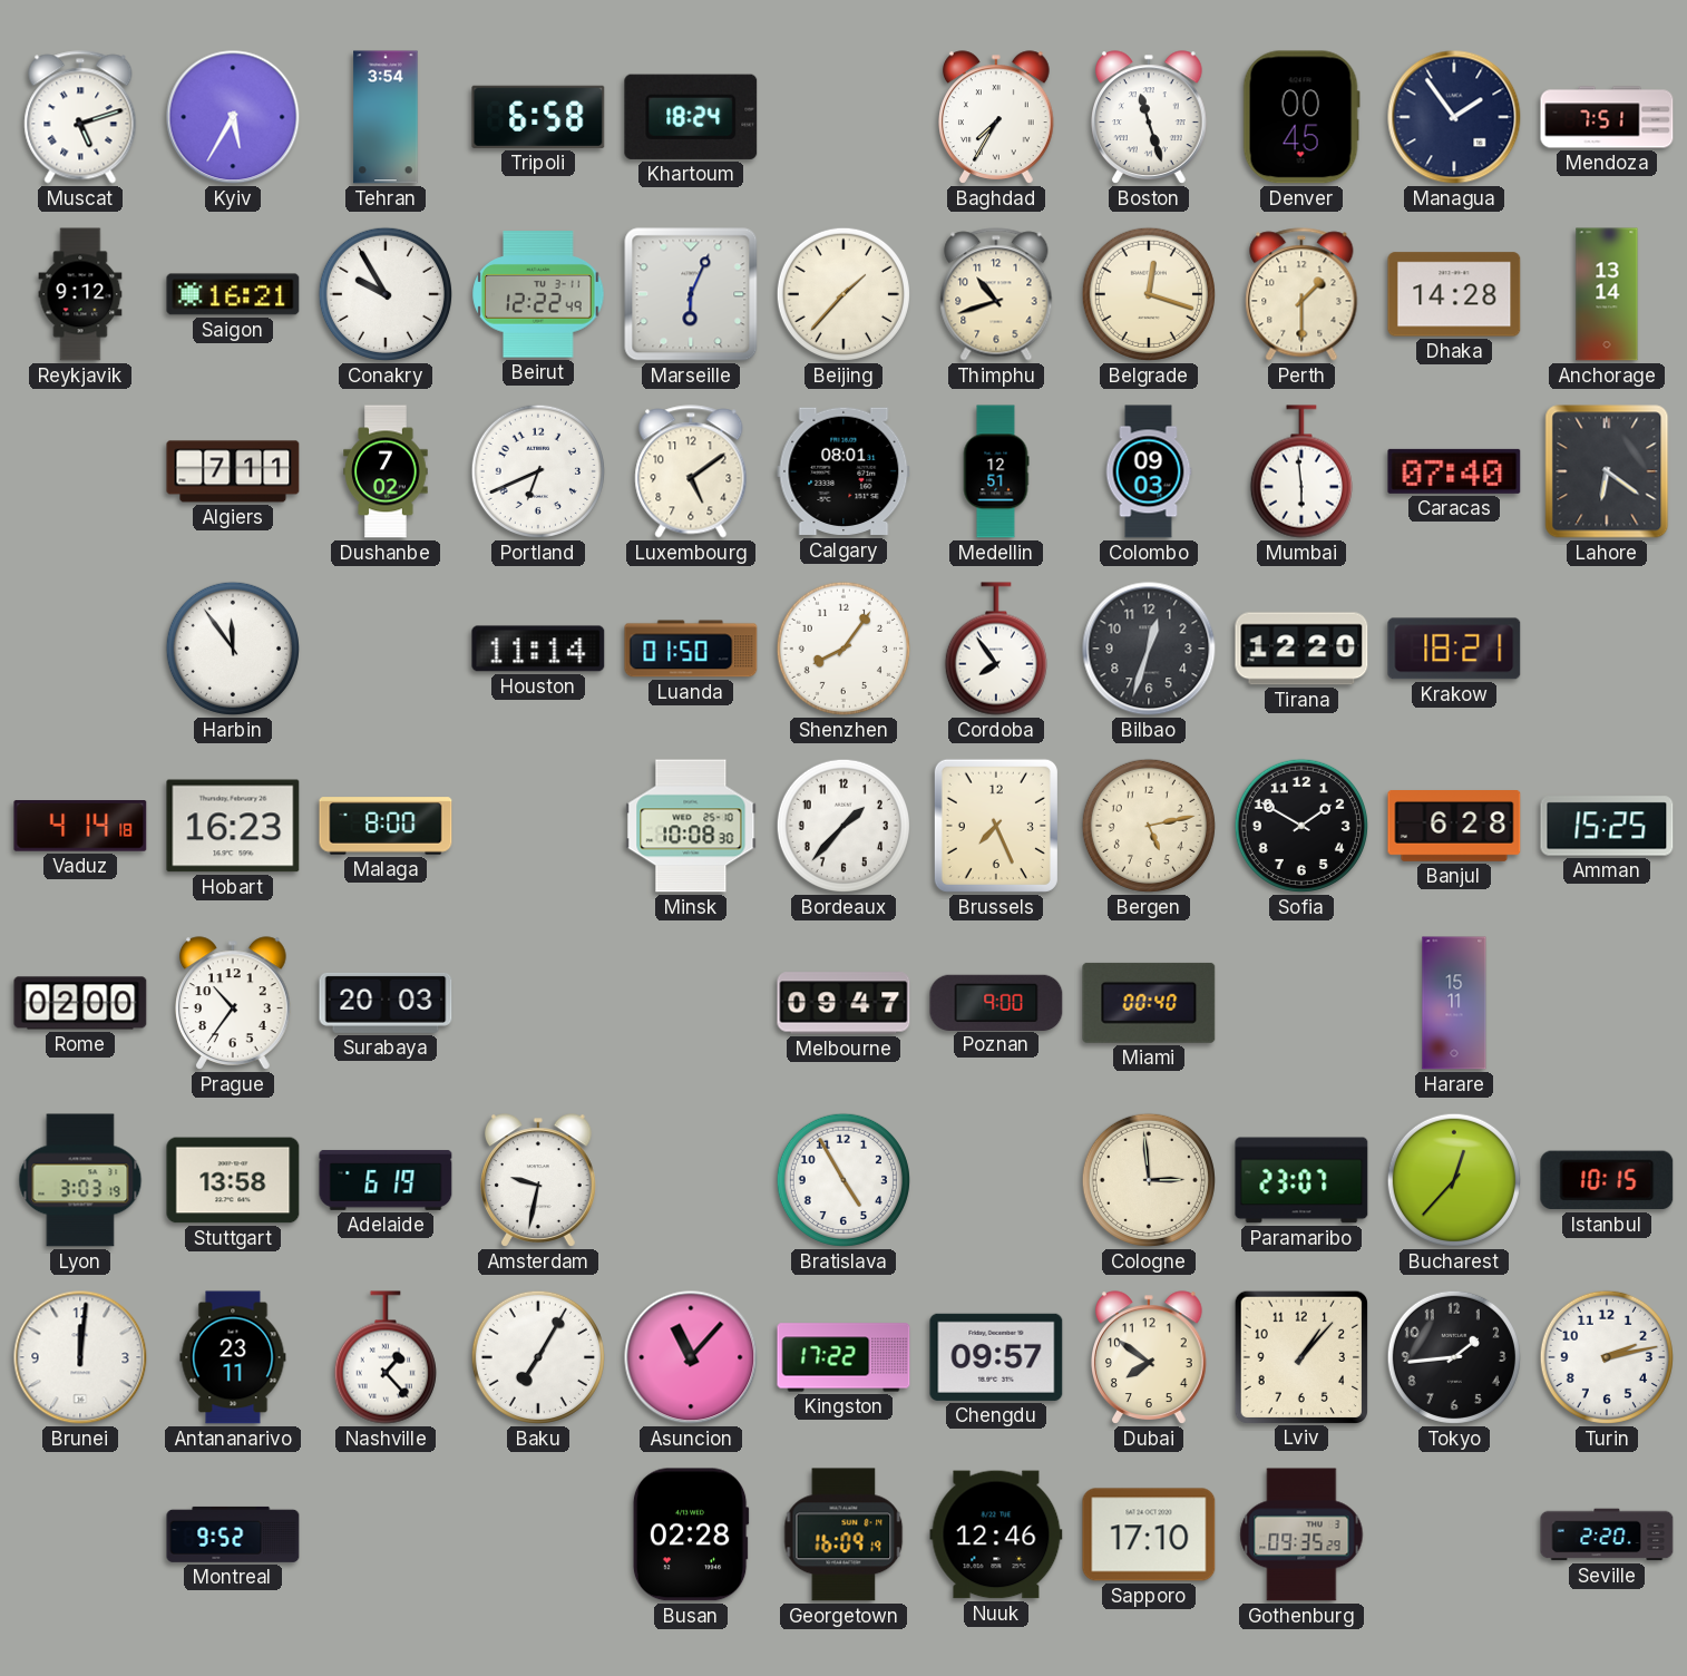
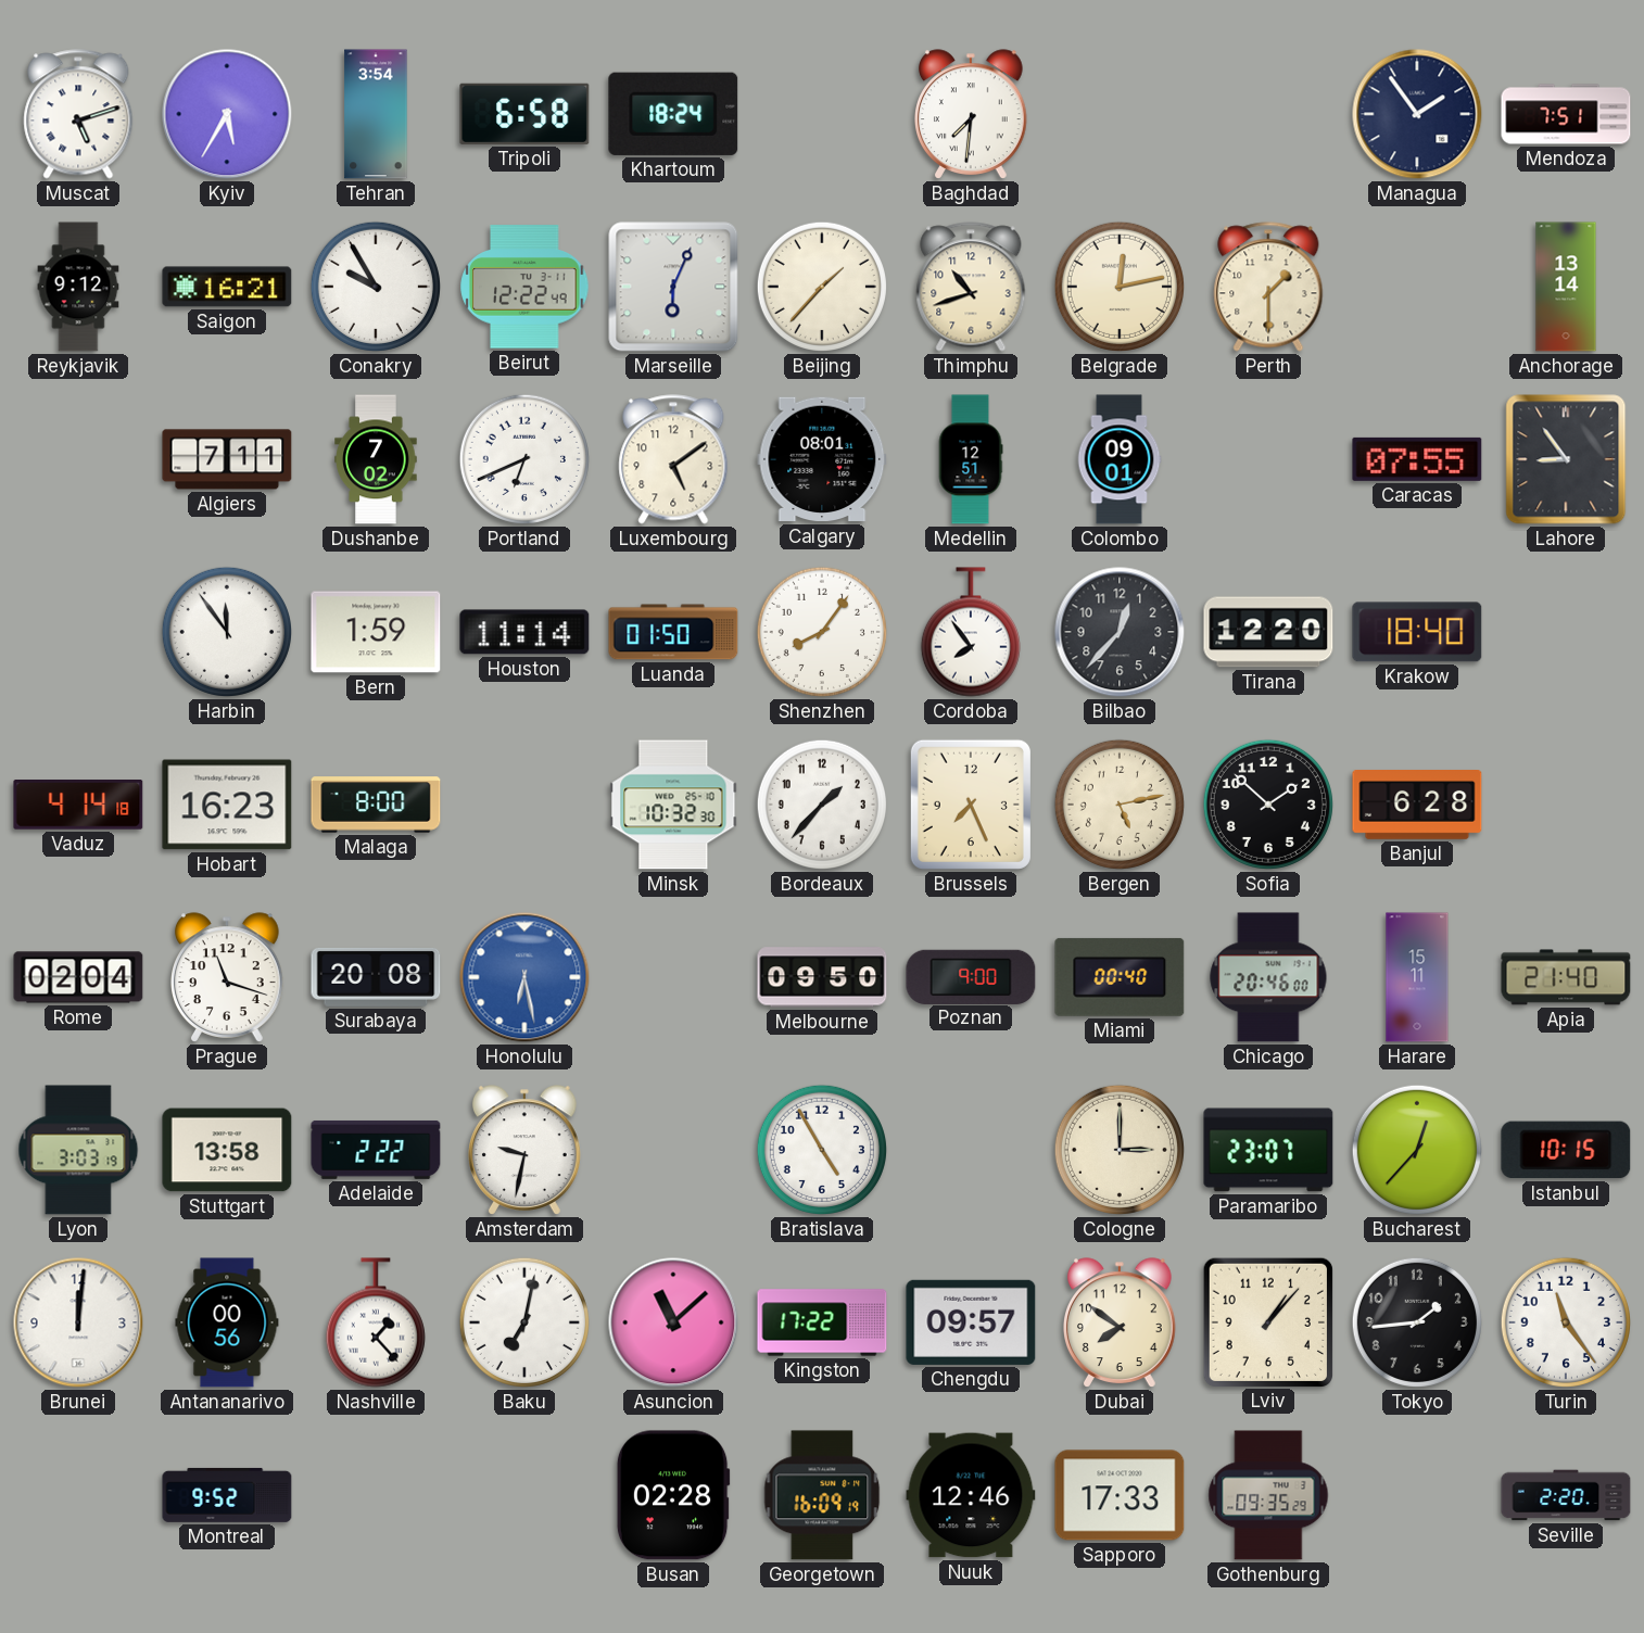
Baghdad: 7:35 -> 7:31
Boston: 11:27 -> none
Denver: 00:45 -> none
Belgrade: 12:18 -> 12:13
Dhaka: 14:28 -> none
Colombo: 09:03 -> 09:01
Mumbai: 5:59 -> none
Caracas: 07:40 -> 07:55
Lahore: 6:21 -> 8:54
Bern: none -> 1:59
Bilbao: 12:33 -> 12:37
Krakow: 18:21 -> 18:40
Minsk: 10:08 -> 10:32
Sofia: 1:50 -> 1:52
Amman: 15:25 -> none
Rome: 02:00 -> 02:04
Prague: 10:36 -> 11:18
Surabaya: 20:03 -> 20:08
Honolulu: none -> 6:28
Melbourne: 09:47 -> 09:50
Chicago: none -> 20:46
Apia: none -> 21:40
Adelaide: 6:19 -> 2:22
Cologne: 2:59 -> 3:00
Antananarivo: 23:11 -> 00:56
Baku: 7:05 -> 7:02
Asuncion: 11:07 -> 11:08
Turin: 2:13 -> 11:24
Sapporo: 17:10 -> 17:33
